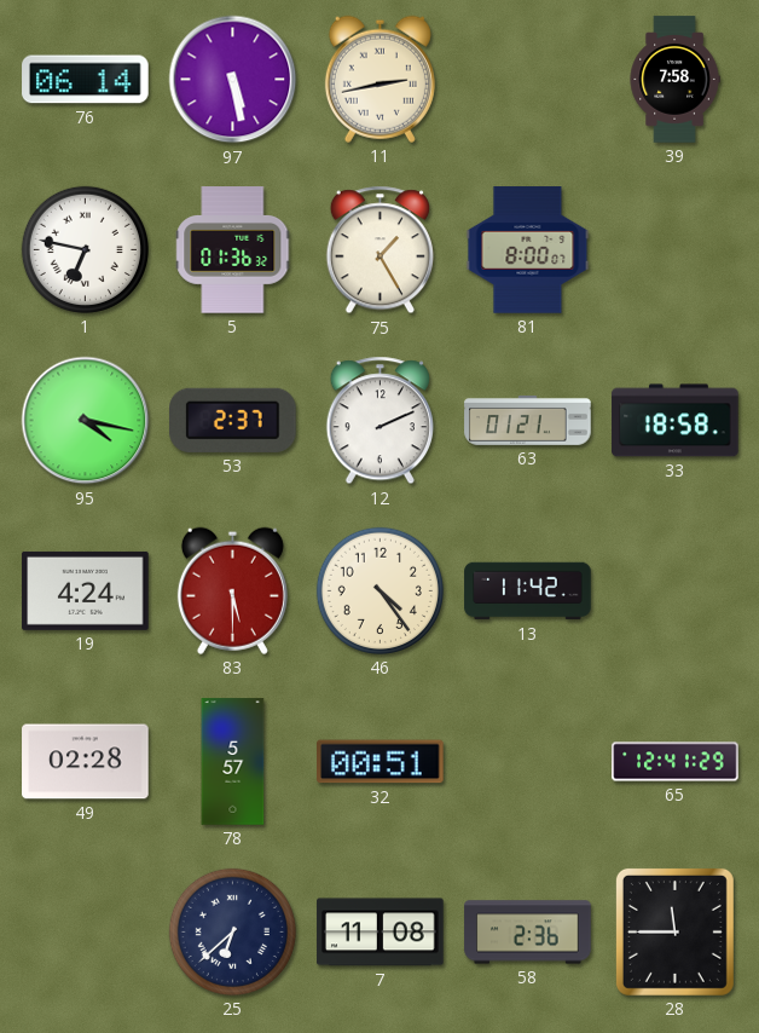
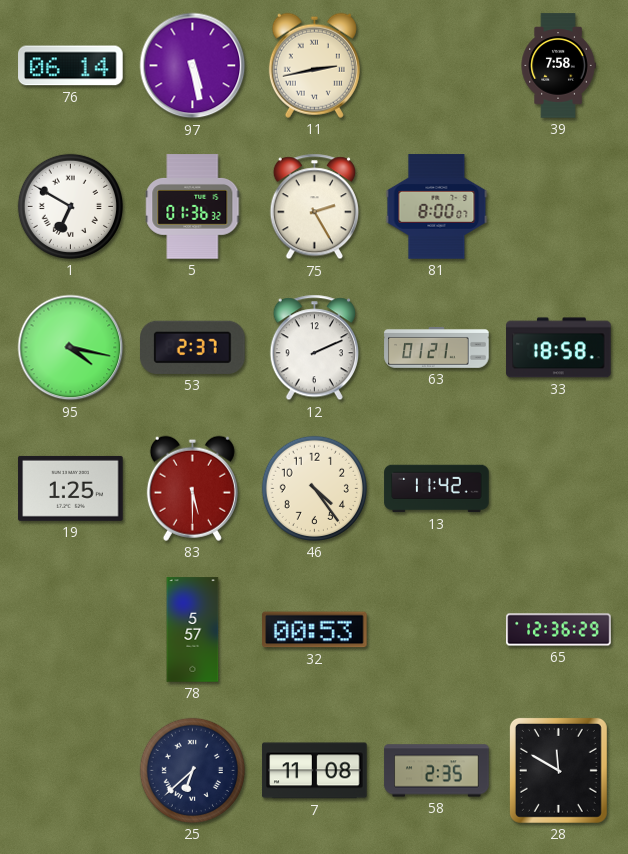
1: 6:47 -> 6:50
75: 1:25 -> 2:25
19: 4:24 -> 1:25
49: 02:28 -> none
32: 00:51 -> 00:53
65: 12:41 -> 12:36
58: 2:36 -> 2:35
28: 11:45 -> 11:50
